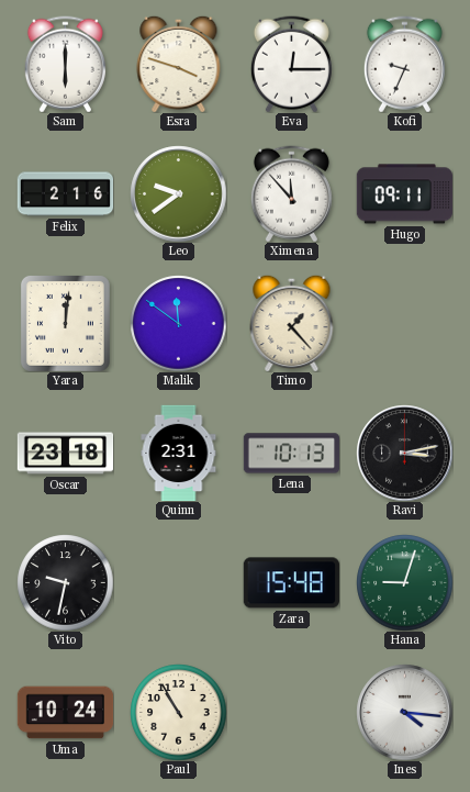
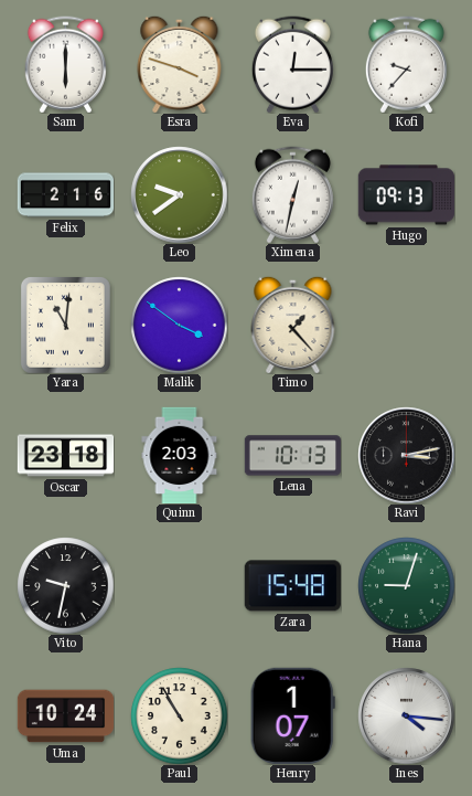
Kofi: 9:34 -> 9:37
Ximena: 11:53 -> 12:32
Hugo: 09:11 -> 09:13
Yara: 12:01 -> 11:01
Malik: 11:51 -> 3:51
Quinn: 2:31 -> 2:03
Henry: none -> 1:07
